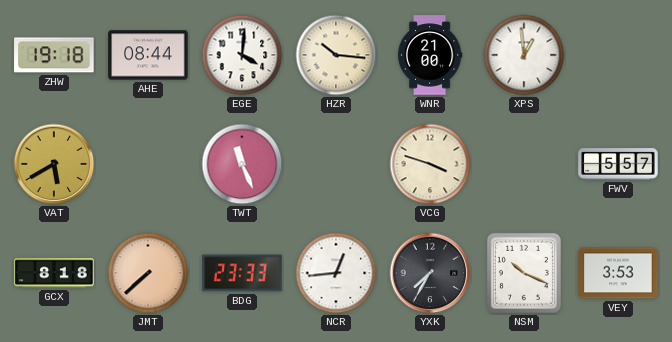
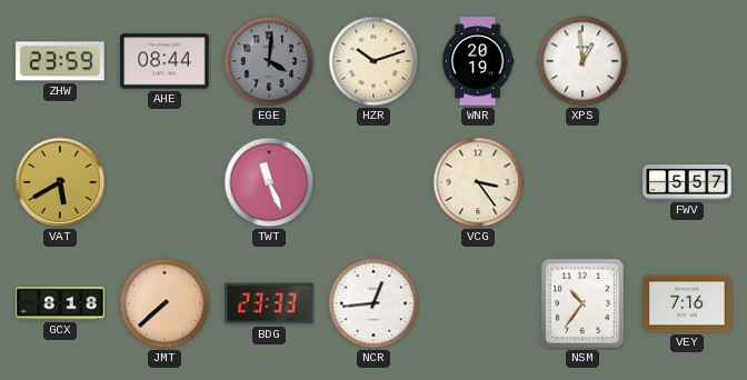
ZHW: 19:18 -> 23:59
EGE dial: white -> grey
HZR: 10:16 -> 10:12
WNR: 21:00 -> 20:19
VCG: 3:48 -> 3:24
YXK: 7:35 -> none
NSM: 10:19 -> 10:36
VEY: 3:53 -> 7:16
